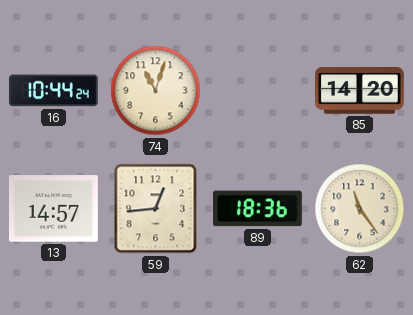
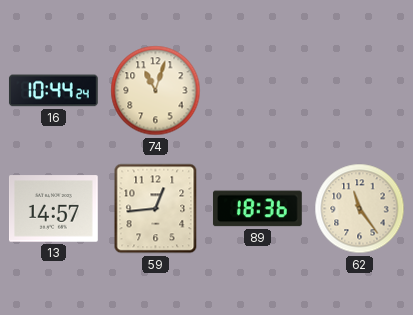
85: 14:20 -> none
